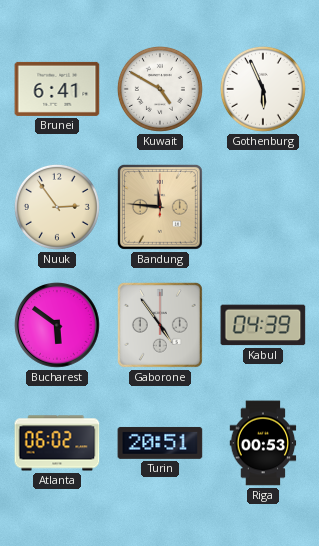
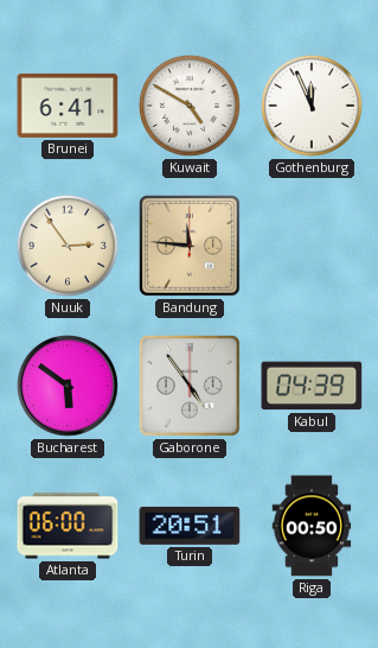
Gothenburg: 5:56 -> 11:56
Atlanta: 06:02 -> 06:00
Riga: 00:53 -> 00:50
